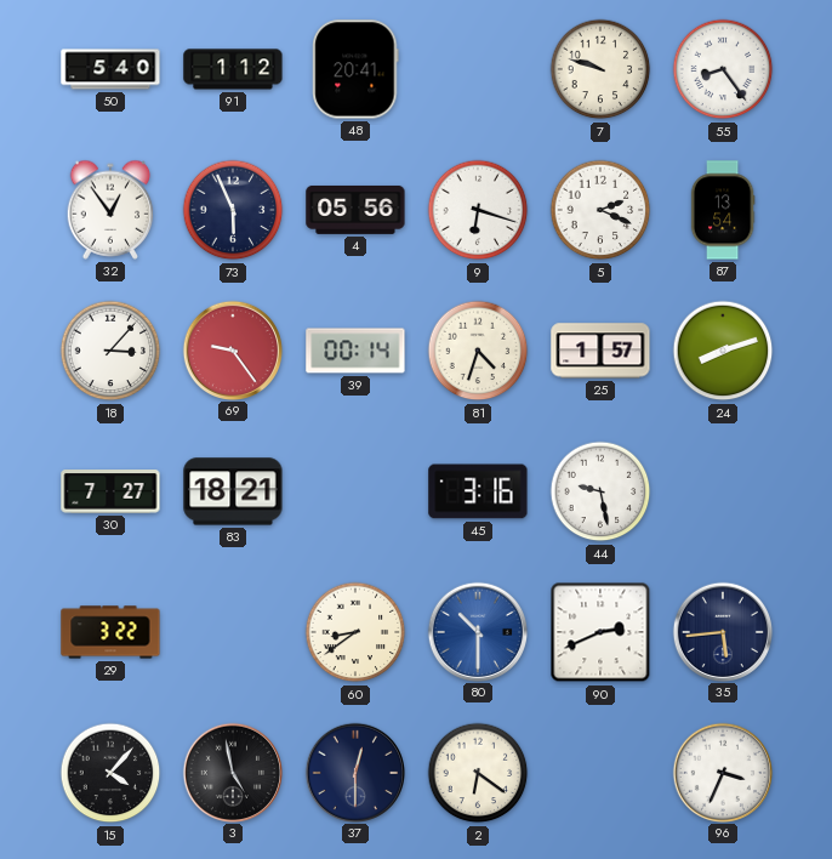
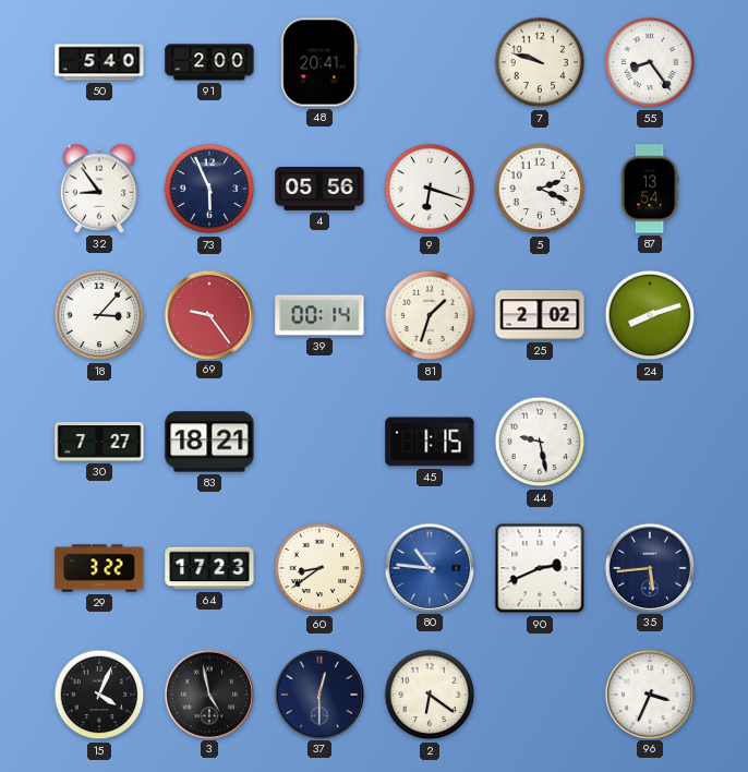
91: 1:12 -> 2:00
32: 12:54 -> 8:54
81: 4:33 -> 1:33
25: 1:57 -> 2:02
45: 3:16 -> 1:15
64: none -> 17:23
80: 10:30 -> 10:46
15: 4:07 -> 4:04
